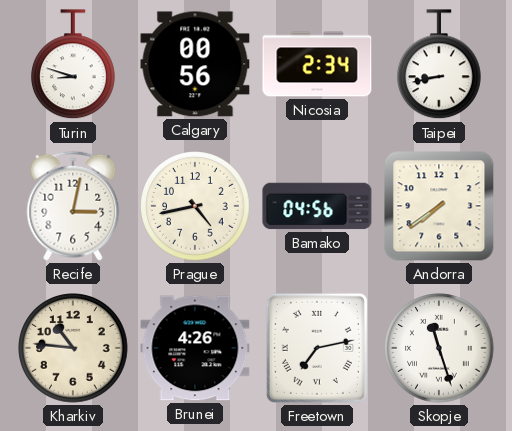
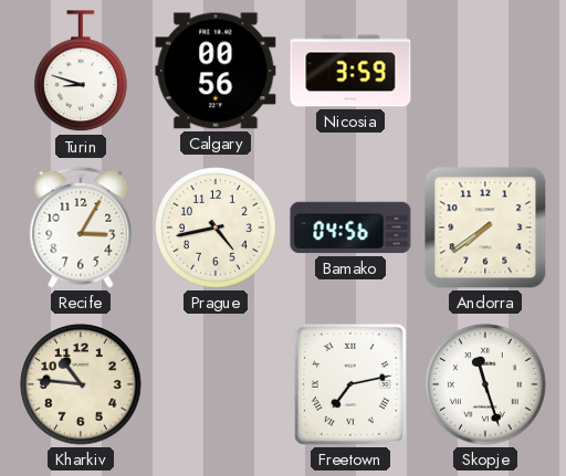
Nicosia: 2:34 -> 3:59
Taipei: 8:43 -> none
Recife: 3:02 -> 3:05
Brunei: 4:26 -> none
